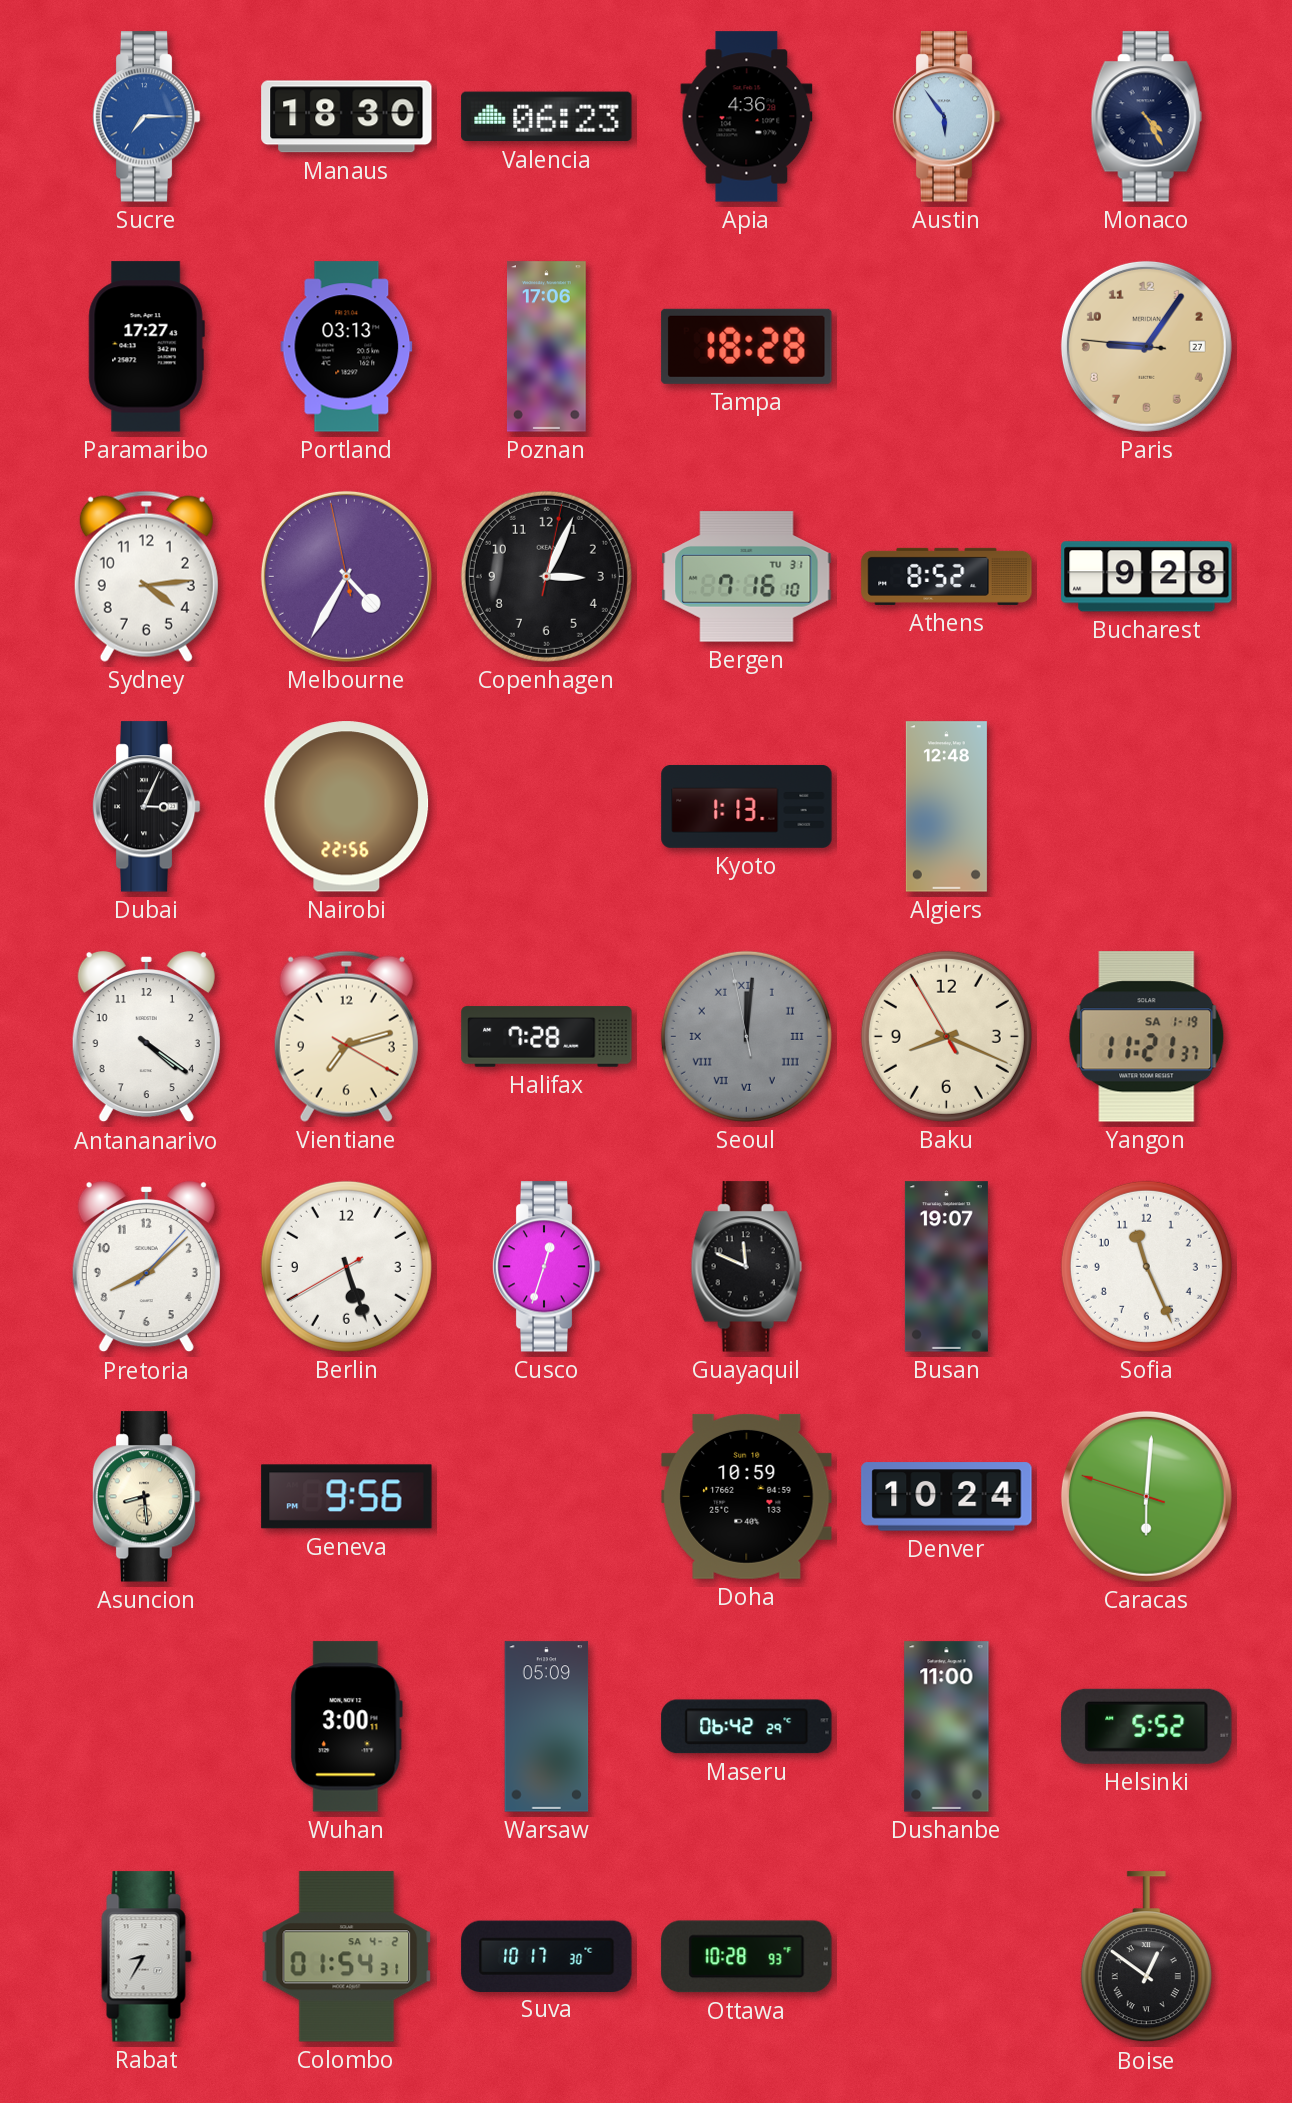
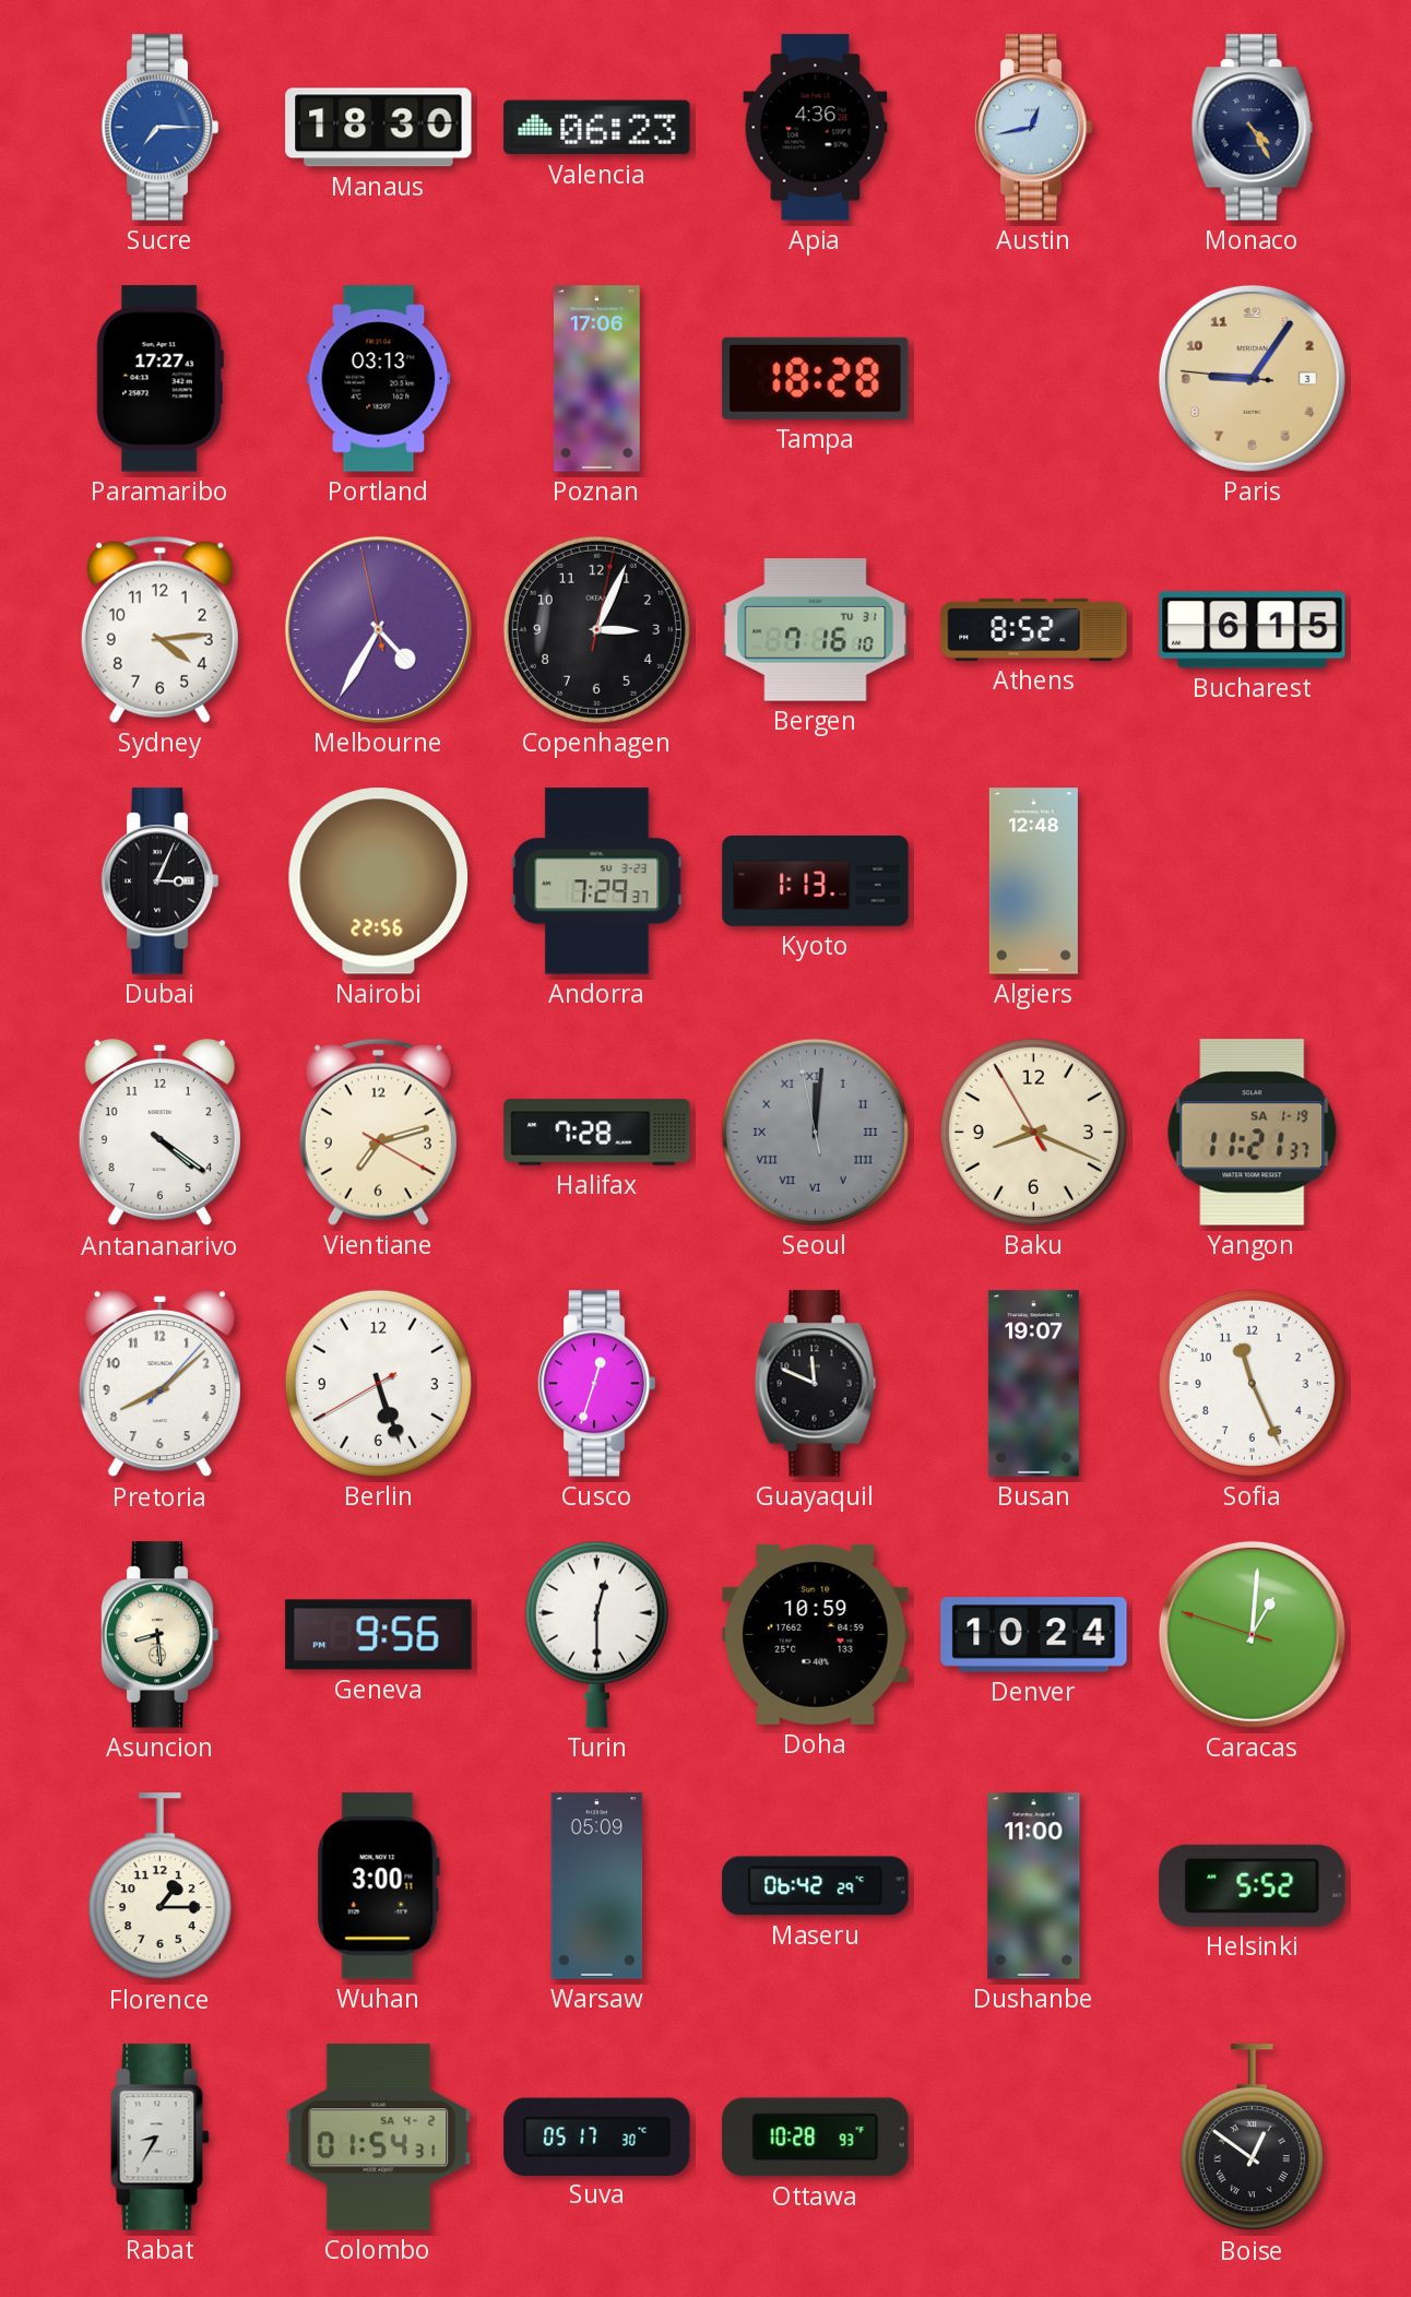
Austin: 5:54 -> 12:43
Paris date: 27 -> 3
Bucharest: 9:28 -> 6:15
Andorra: none -> 7:29
Turin: none -> 12:30
Caracas: 6:00 -> 1:00
Florence: none -> 1:15
Suva: 10:17 -> 05:17
